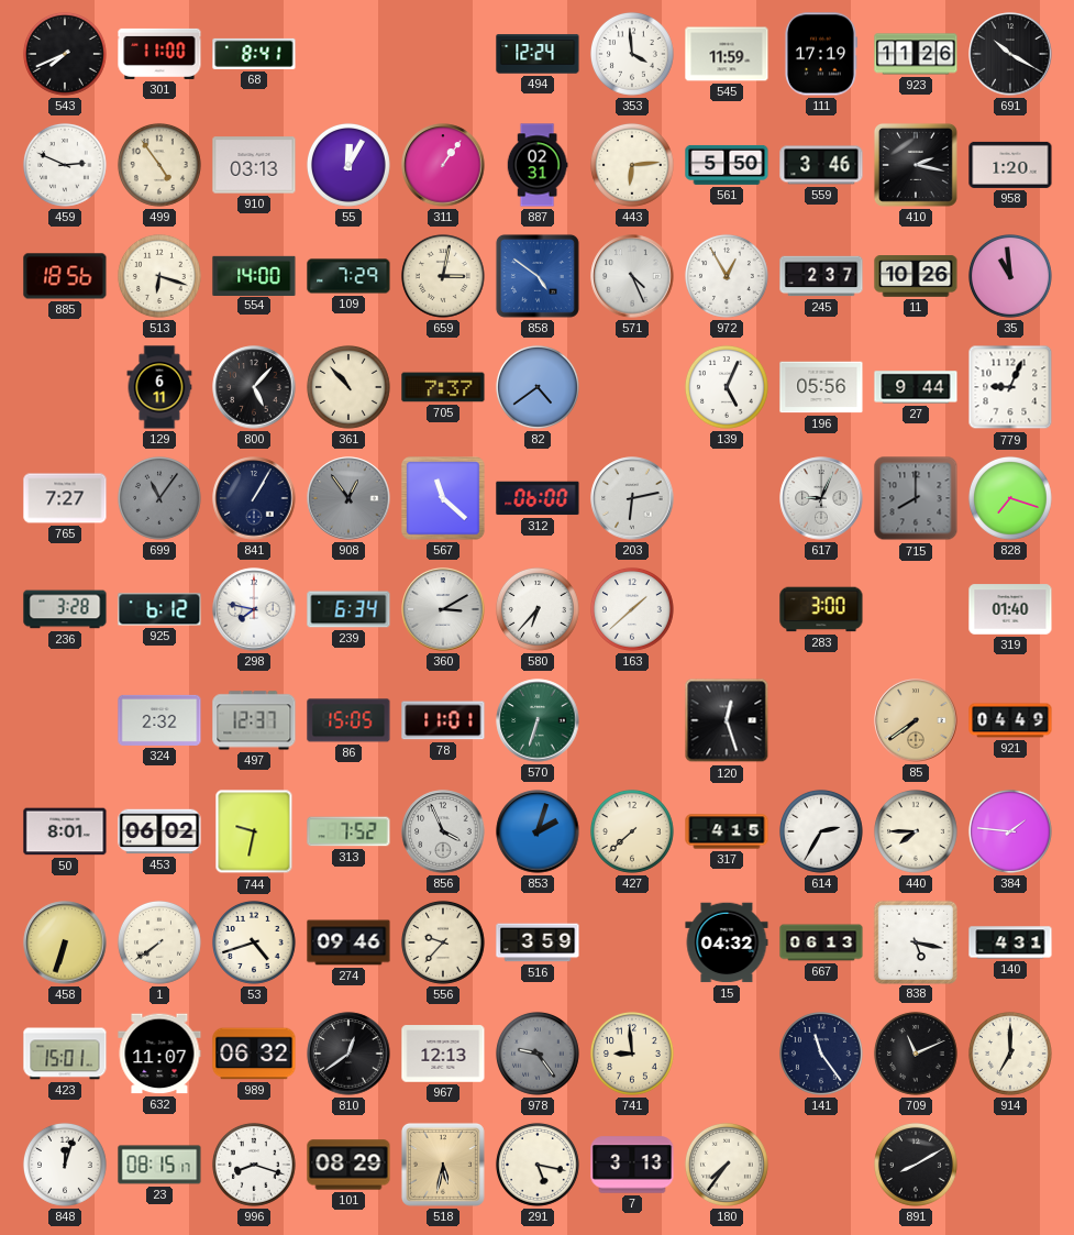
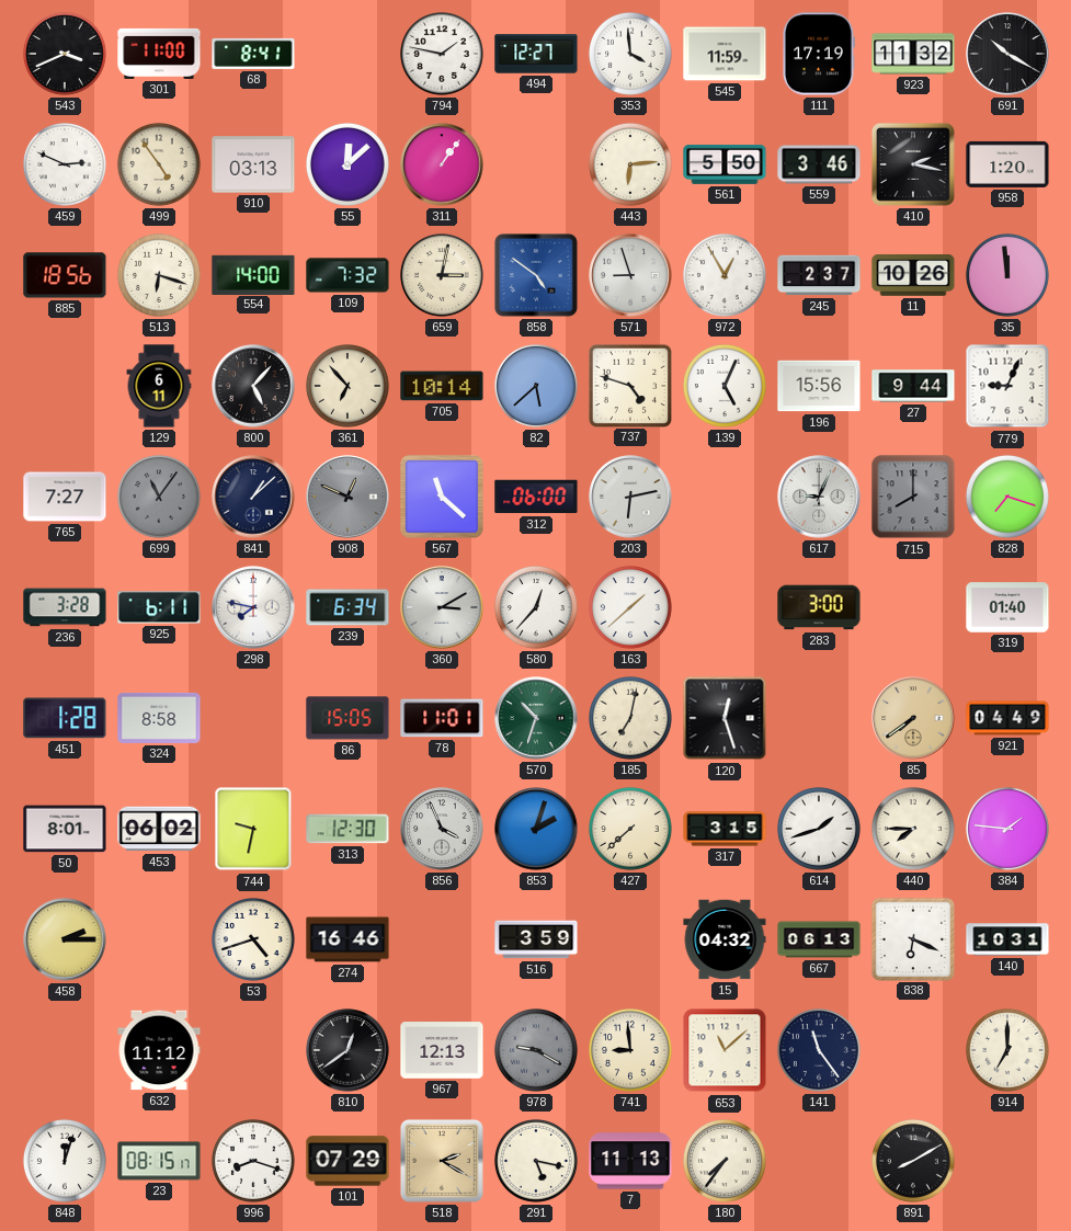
543: 7:41 -> 3:41
794: none -> 1:47
494: 12:24 -> 12:27
923: 11:26 -> 11:32
55: 12:05 -> 12:08
887: 02:31 -> none
109: 7:29 -> 7:32
571: 4:26 -> 8:57
35: 10:59 -> 11:59
361: 10:53 -> 6:53
705: 7:37 -> 10:14
82: 4:39 -> 5:38
737: none -> 4:48
196: 05:56 -> 15:56
841: 1:05 -> 1:08
908: 12:54 -> 12:49
925: 6:12 -> 6:11
580: 6:37 -> 12:37
451: none -> 1:28
324: 2:32 -> 8:58
497: 12:37 -> none
570: 6:33 -> 10:33
185: none -> 7:02
313: 7:52 -> 12:30
317: 4:15 -> 3:15
614: 2:35 -> 1:42
458: 6:33 -> 2:15
1: 7:39 -> none
274: 09:46 -> 16:46
556: 9:37 -> none
838: 5:17 -> 6:19
140: 4:31 -> 10:31
423: 15:01 -> none
632: 11:07 -> 11:12
989: 06:32 -> none
978: 9:24 -> 9:20
653: none -> 11:08
709: 11:11 -> none
101: 08:29 -> 07:29
518: 5:32 -> 2:20
7: 3:13 -> 11:13
